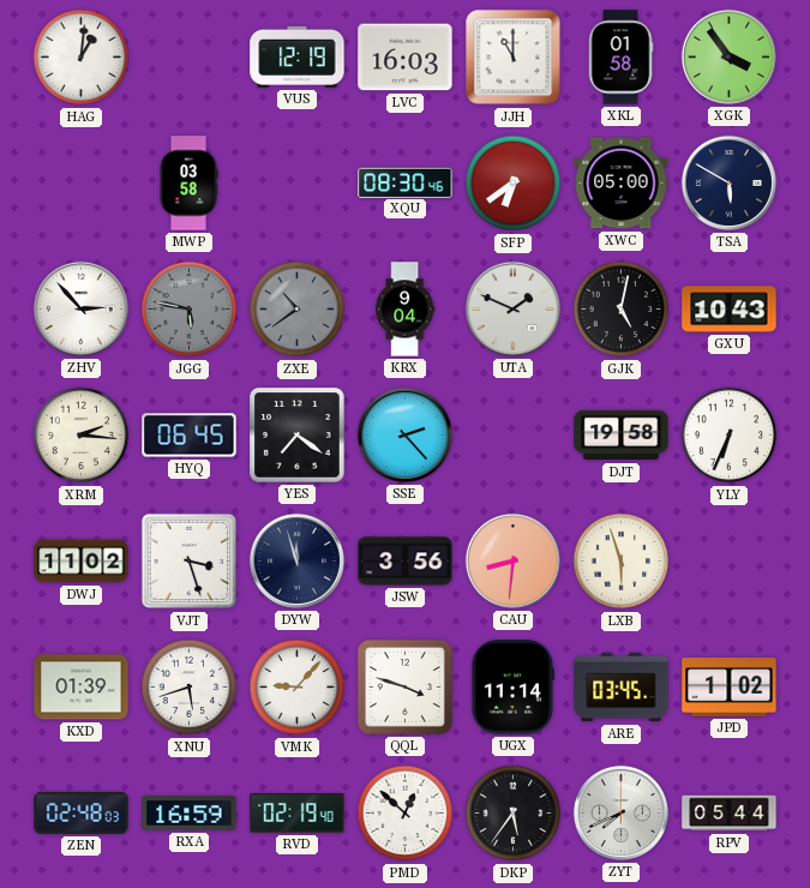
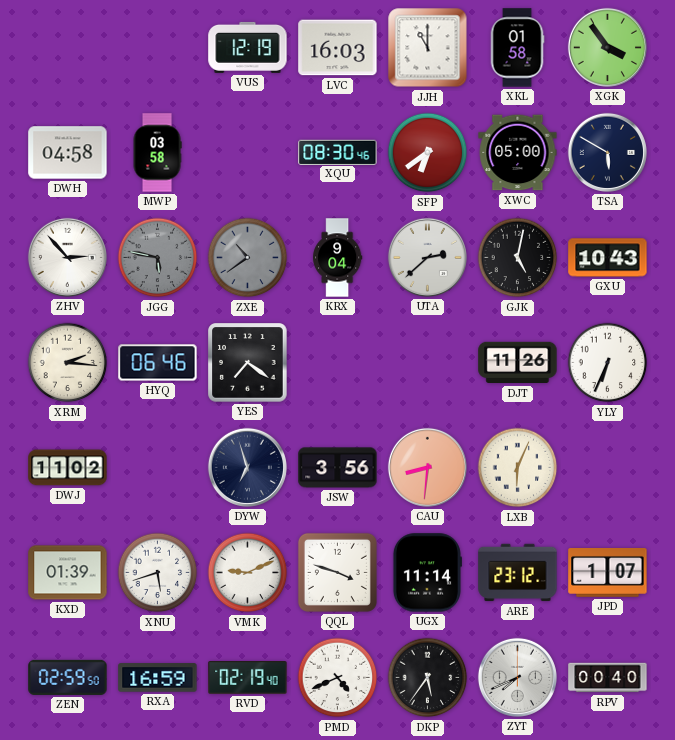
HAG: 1:01 -> none
DWH: none -> 04:58
UTA: 1:49 -> 2:38
HYQ: 06:45 -> 06:46
SSE: 2:23 -> none
DJT: 19:58 -> 11:26
VJT: 3:27 -> none
DYW: 11:57 -> 6:57
LXB: 5:57 -> 6:04
VMK: 9:07 -> 9:11
ARE: 03:45 -> 23:12
JPD: 1:02 -> 1:07
ZEN: 02:48 -> 02:59
PMD: 12:52 -> 4:41
RPV: 05:44 -> 00:40
